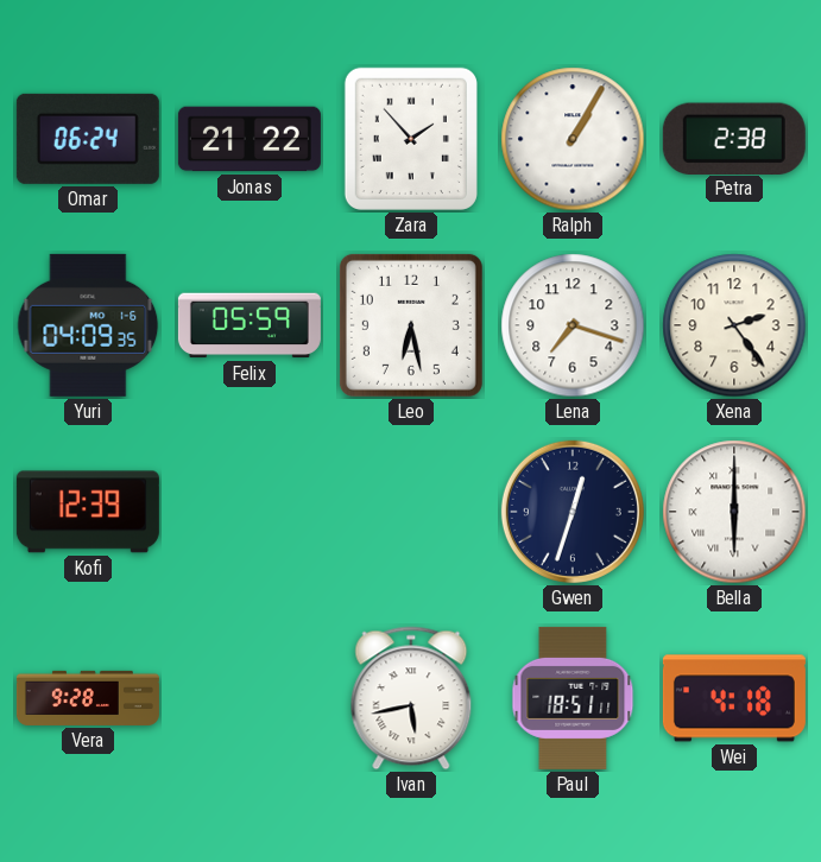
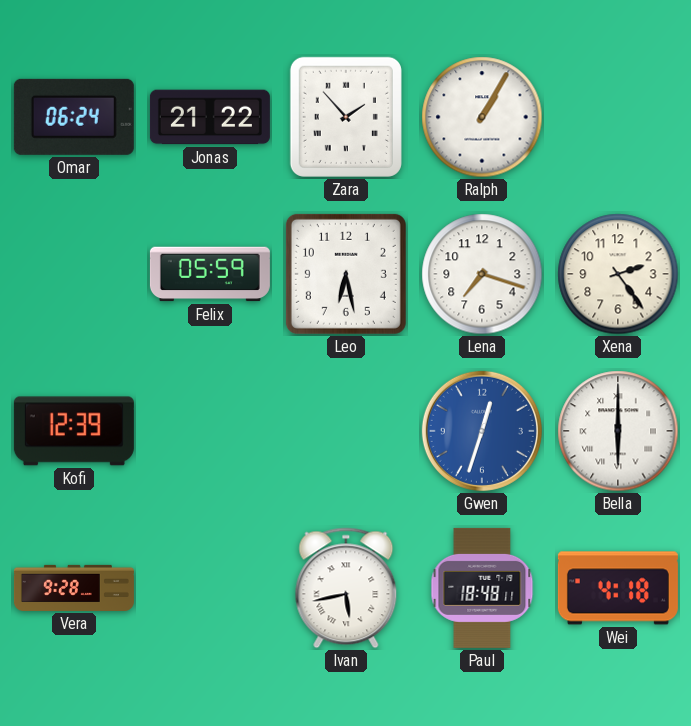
Petra: 2:38 -> none
Yuri: 04:09 -> none
Gwen dial: navy -> blue
Paul: 18:51 -> 18:48
